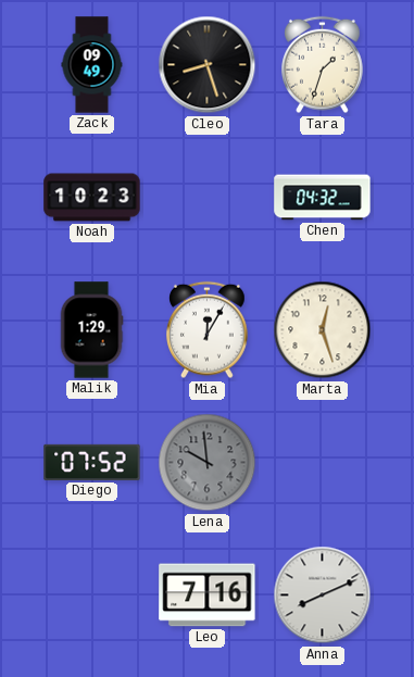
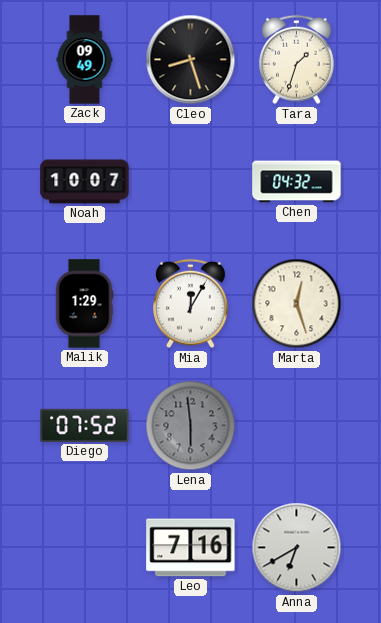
Noah: 10:23 -> 10:07
Lena: 9:59 -> 5:59
Anna: 8:11 -> 6:40
